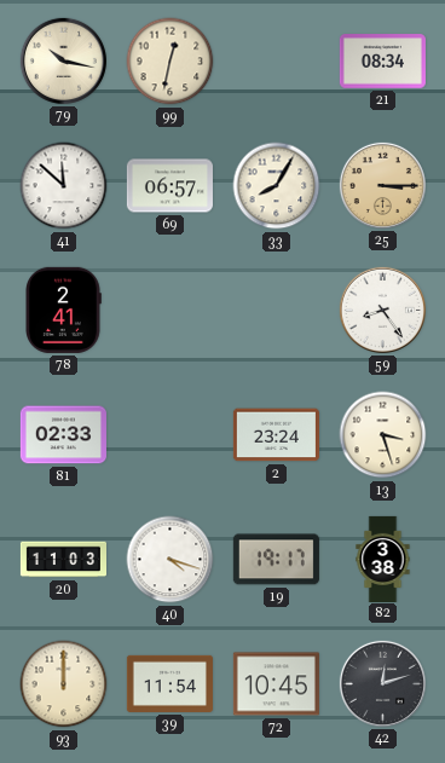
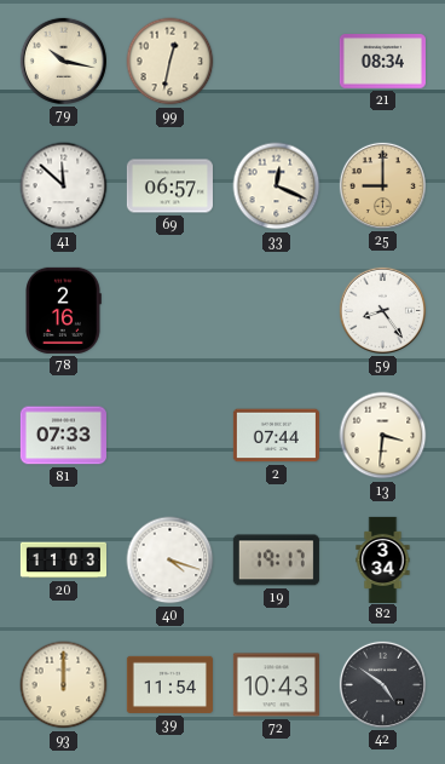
33: 8:05 -> 12:19
25: 3:15 -> 9:00
78: 2:41 -> 2:16
81: 02:33 -> 07:33
2: 23:24 -> 07:44
13: 3:27 -> 3:31
82: 3:38 -> 3:34
72: 10:45 -> 10:43
42: 12:12 -> 4:51
